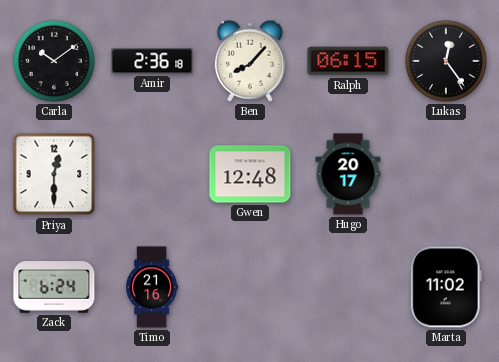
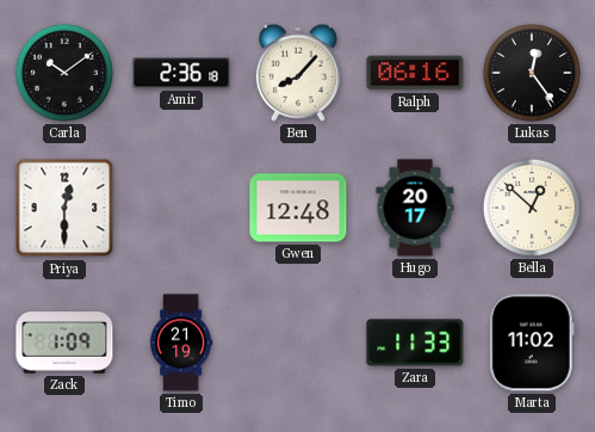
Ralph: 06:15 -> 06:16
Bella: none -> 12:52
Zack: 6:24 -> 1:09
Timo: 21:16 -> 21:19
Zara: none -> 11:33
